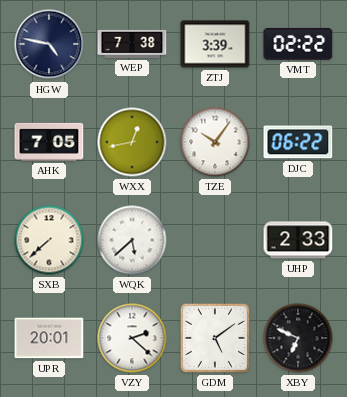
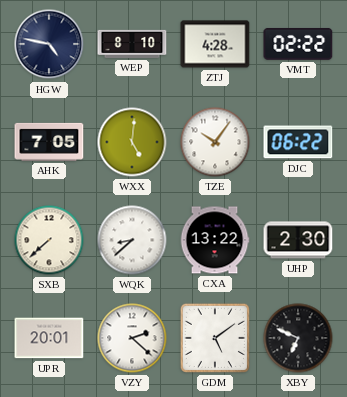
WEP: 7:38 -> 8:10
ZTJ: 3:39 -> 4:28
WXX: 12:43 -> 5:01
WQK: 5:38 -> 8:38
CXA: none -> 13:22
UHP: 2:33 -> 2:30
